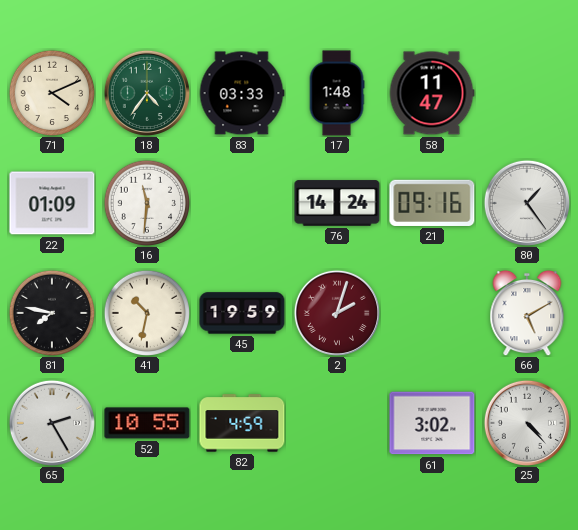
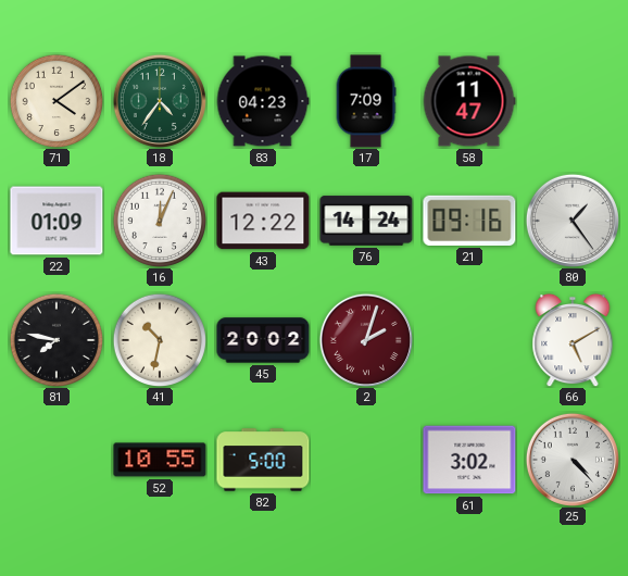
71: 4:11 -> 4:09
83: 03:33 -> 04:23
17: 1:48 -> 7:09
16: 11:31 -> 12:04
43: none -> 12:22
45: 19:59 -> 20:02
65: 2:25 -> none
82: 4:59 -> 5:00
